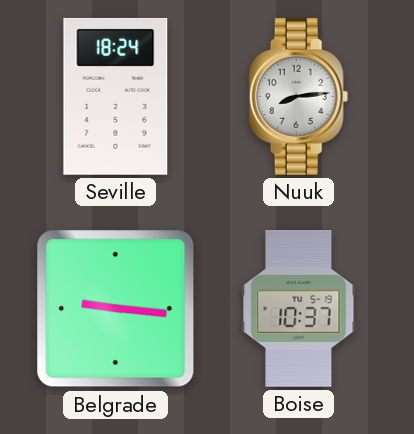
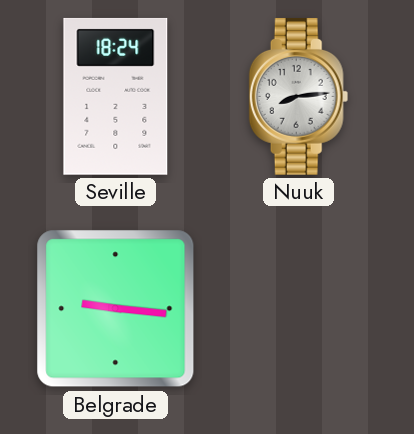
Boise: 10:37 -> none
